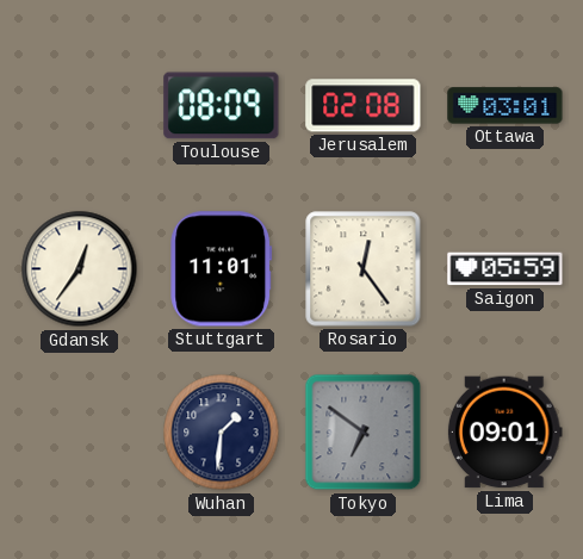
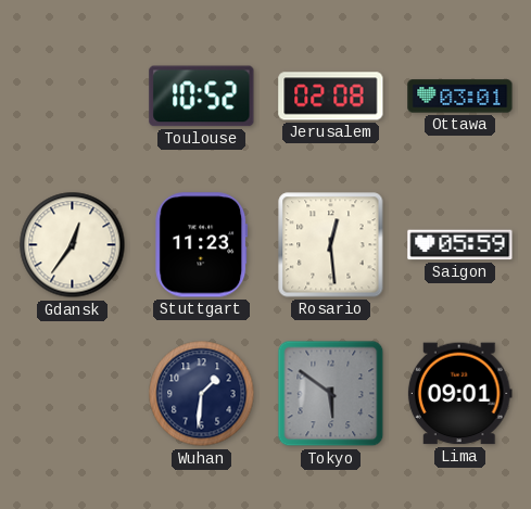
Toulouse: 08:09 -> 10:52
Stuttgart: 11:01 -> 11:23
Rosario: 12:24 -> 12:29
Tokyo: 6:51 -> 5:51
